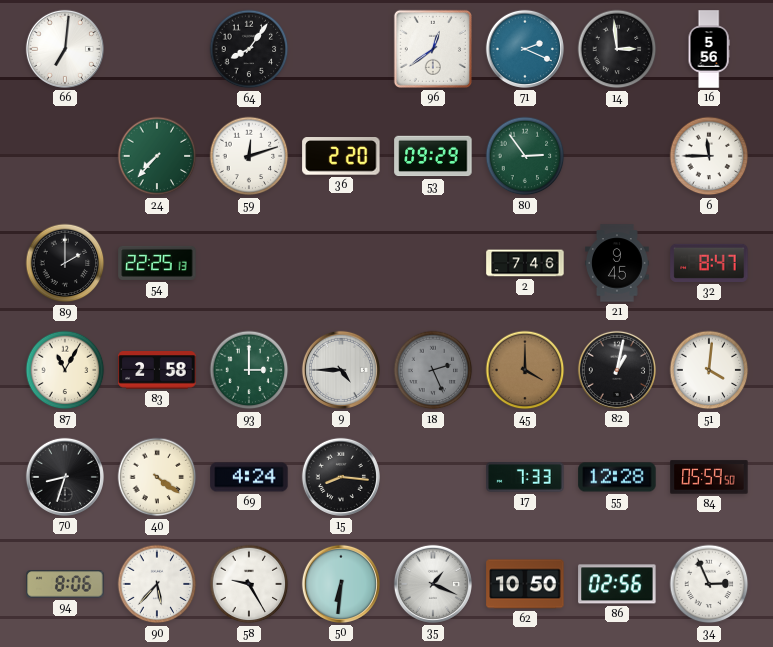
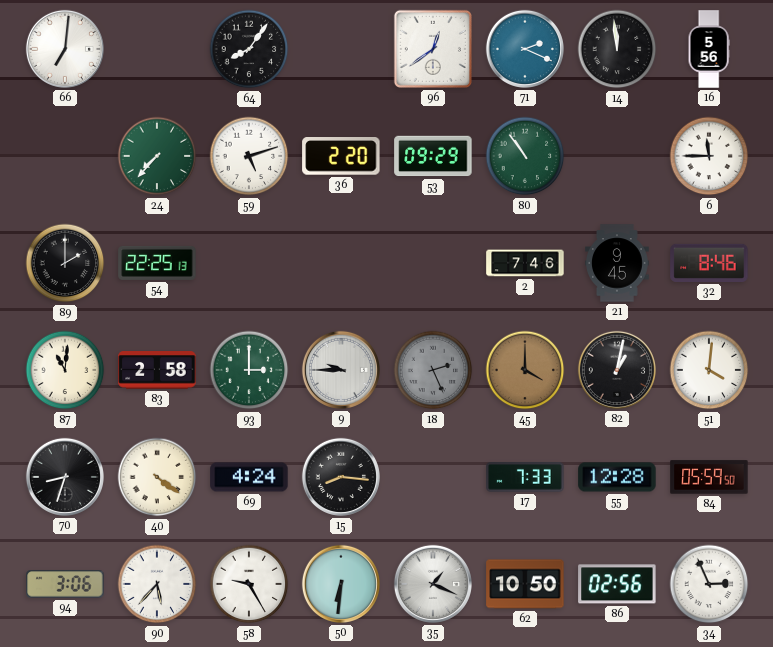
14: 2:59 -> 11:59
59: 12:12 -> 5:12
80: 2:54 -> 10:54
32: 8:47 -> 8:46
87: 11:05 -> 11:01
9: 4:45 -> 9:45
94: 8:06 -> 3:06
